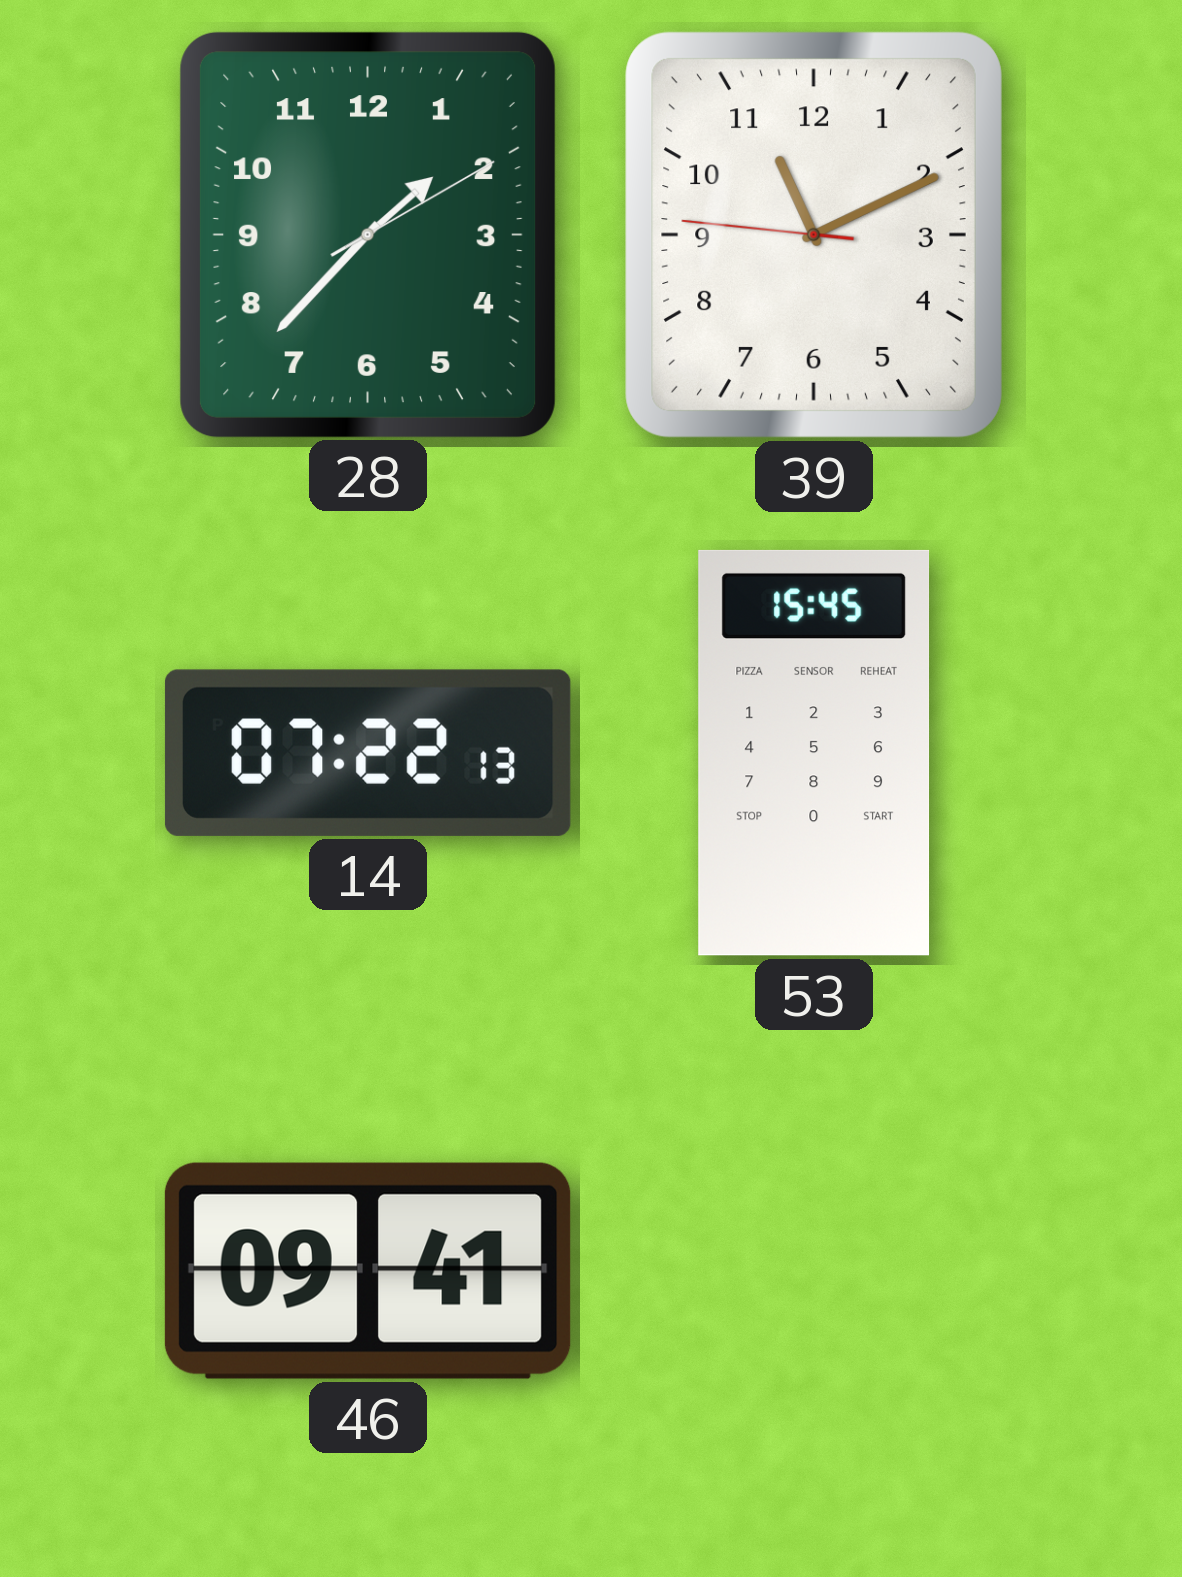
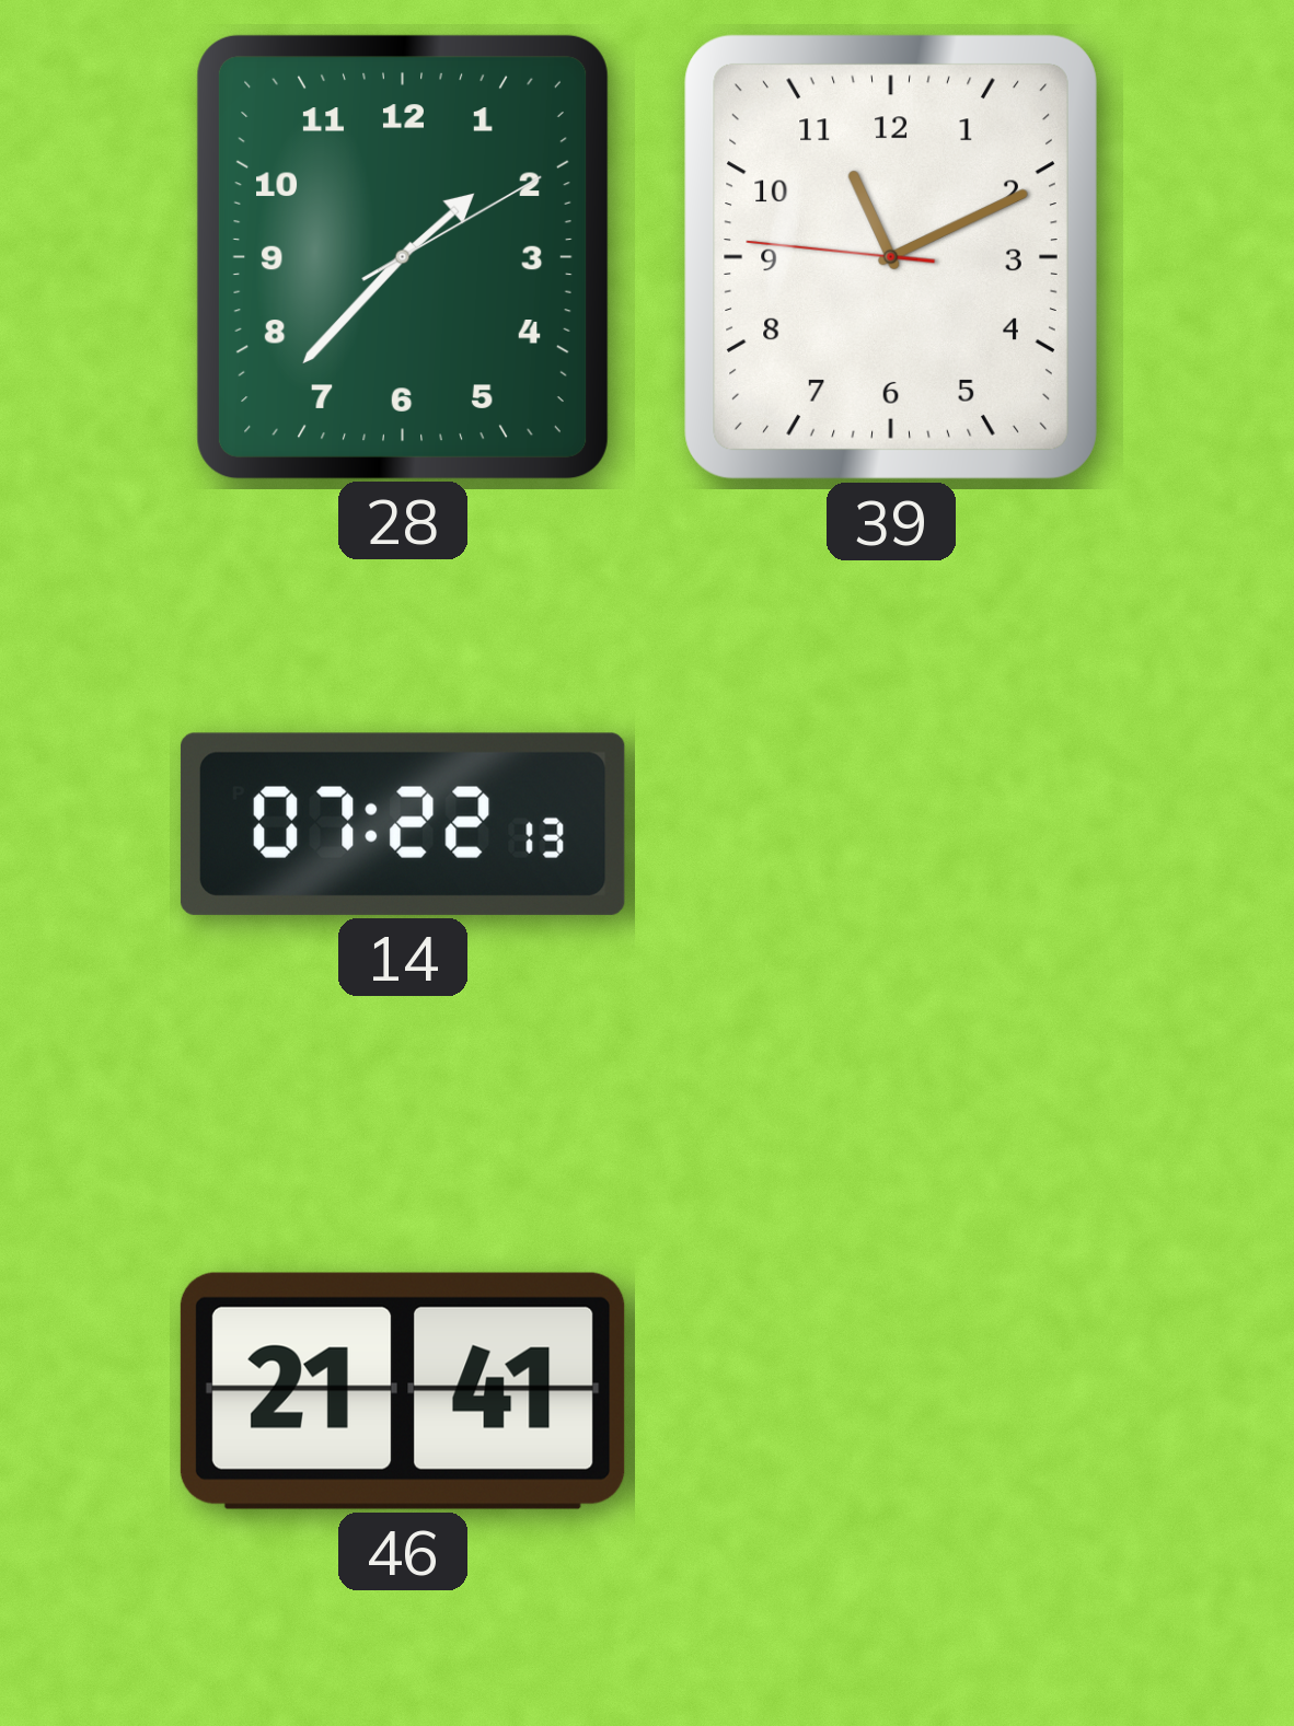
53: 15:45 -> none
46: 09:41 -> 21:41
